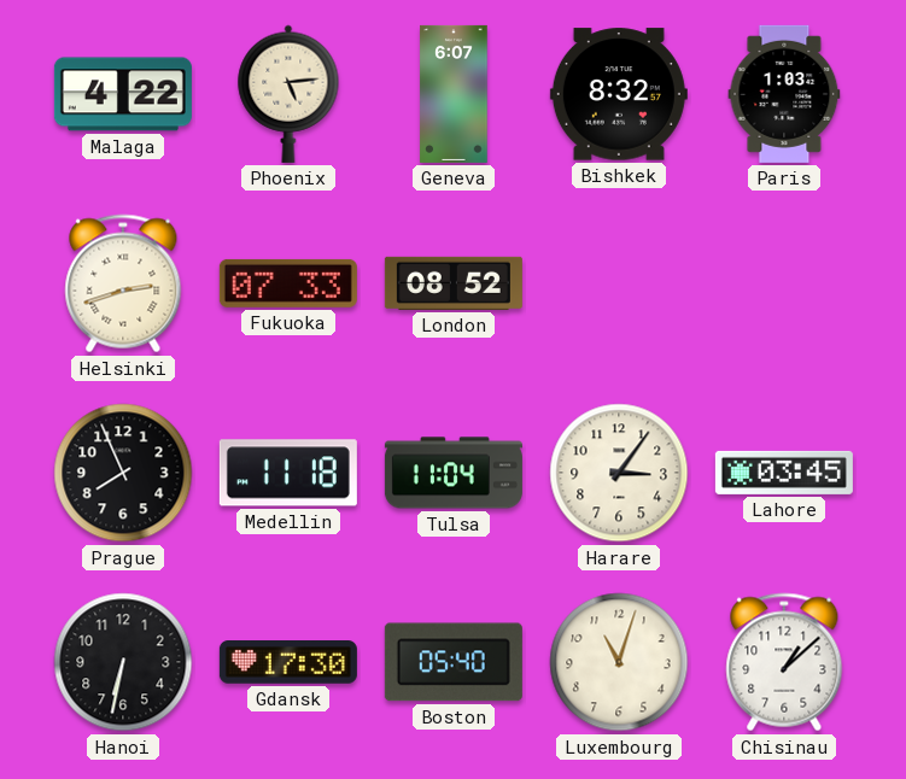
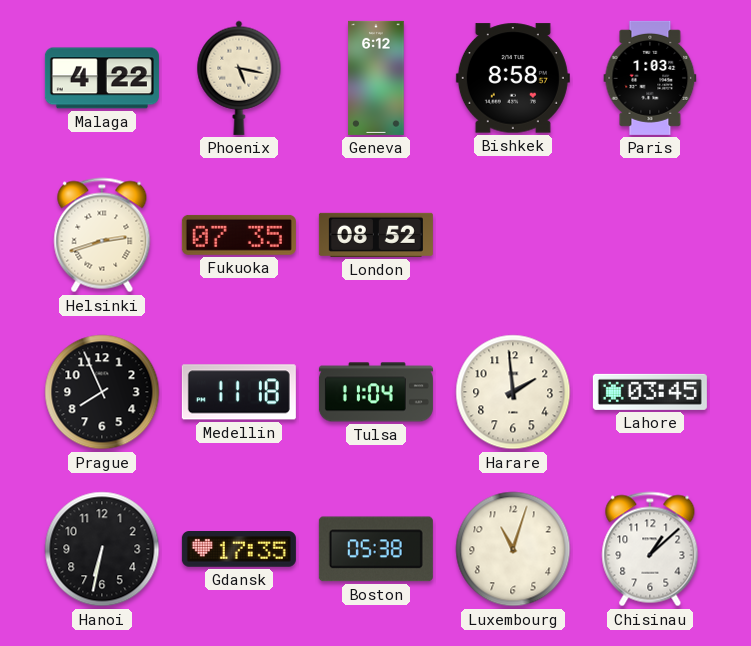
Phoenix: 5:14 -> 5:17
Geneva: 6:07 -> 6:12
Bishkek: 8:32 -> 8:58
Fukuoka: 07:33 -> 07:35
Harare: 3:06 -> 1:59
Gdansk: 17:30 -> 17:35
Boston: 05:40 -> 05:38
